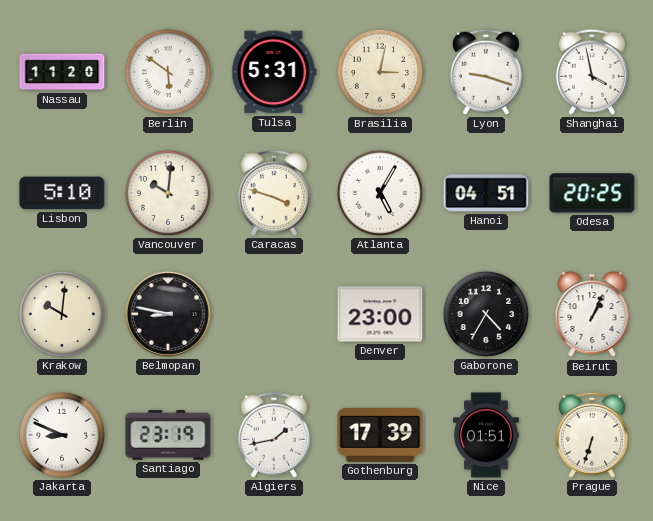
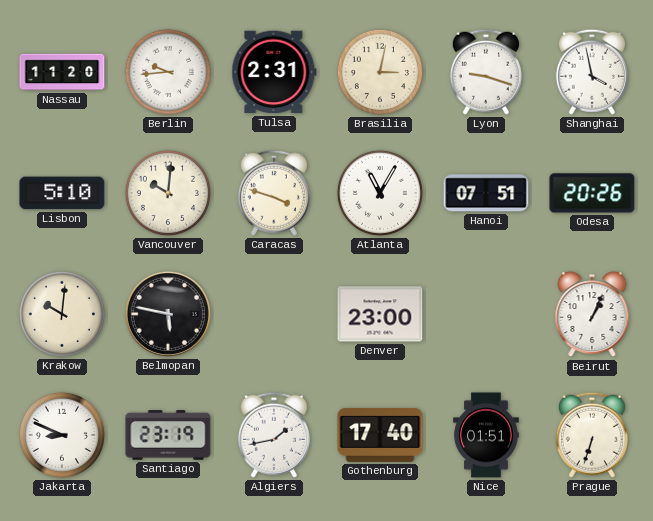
Berlin: 5:51 -> 9:44
Tulsa: 5:31 -> 2:31
Atlanta: 5:05 -> 11:05
Hanoi: 04:51 -> 07:51
Odesa: 20:25 -> 20:26
Belmopan: 8:47 -> 5:47
Gaborone: 4:35 -> none
Gothenburg: 17:39 -> 17:40
